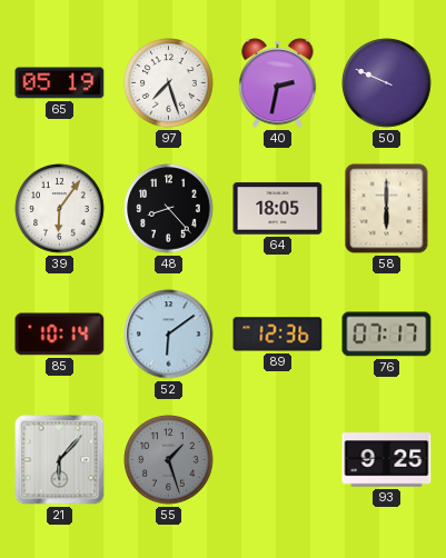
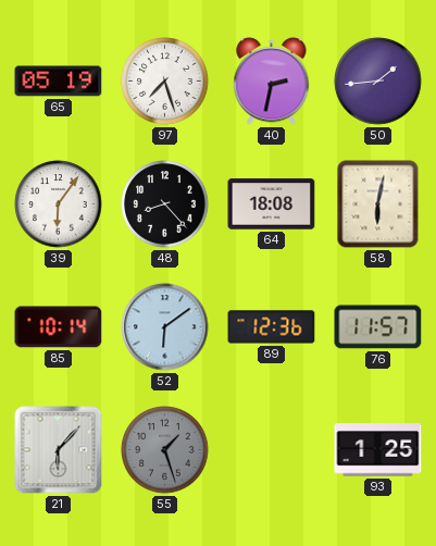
50: 9:49 -> 1:44
64: 18:05 -> 18:08
58: 6:00 -> 6:02
76: 07:17 -> 11:57
93: 9:25 -> 1:25
